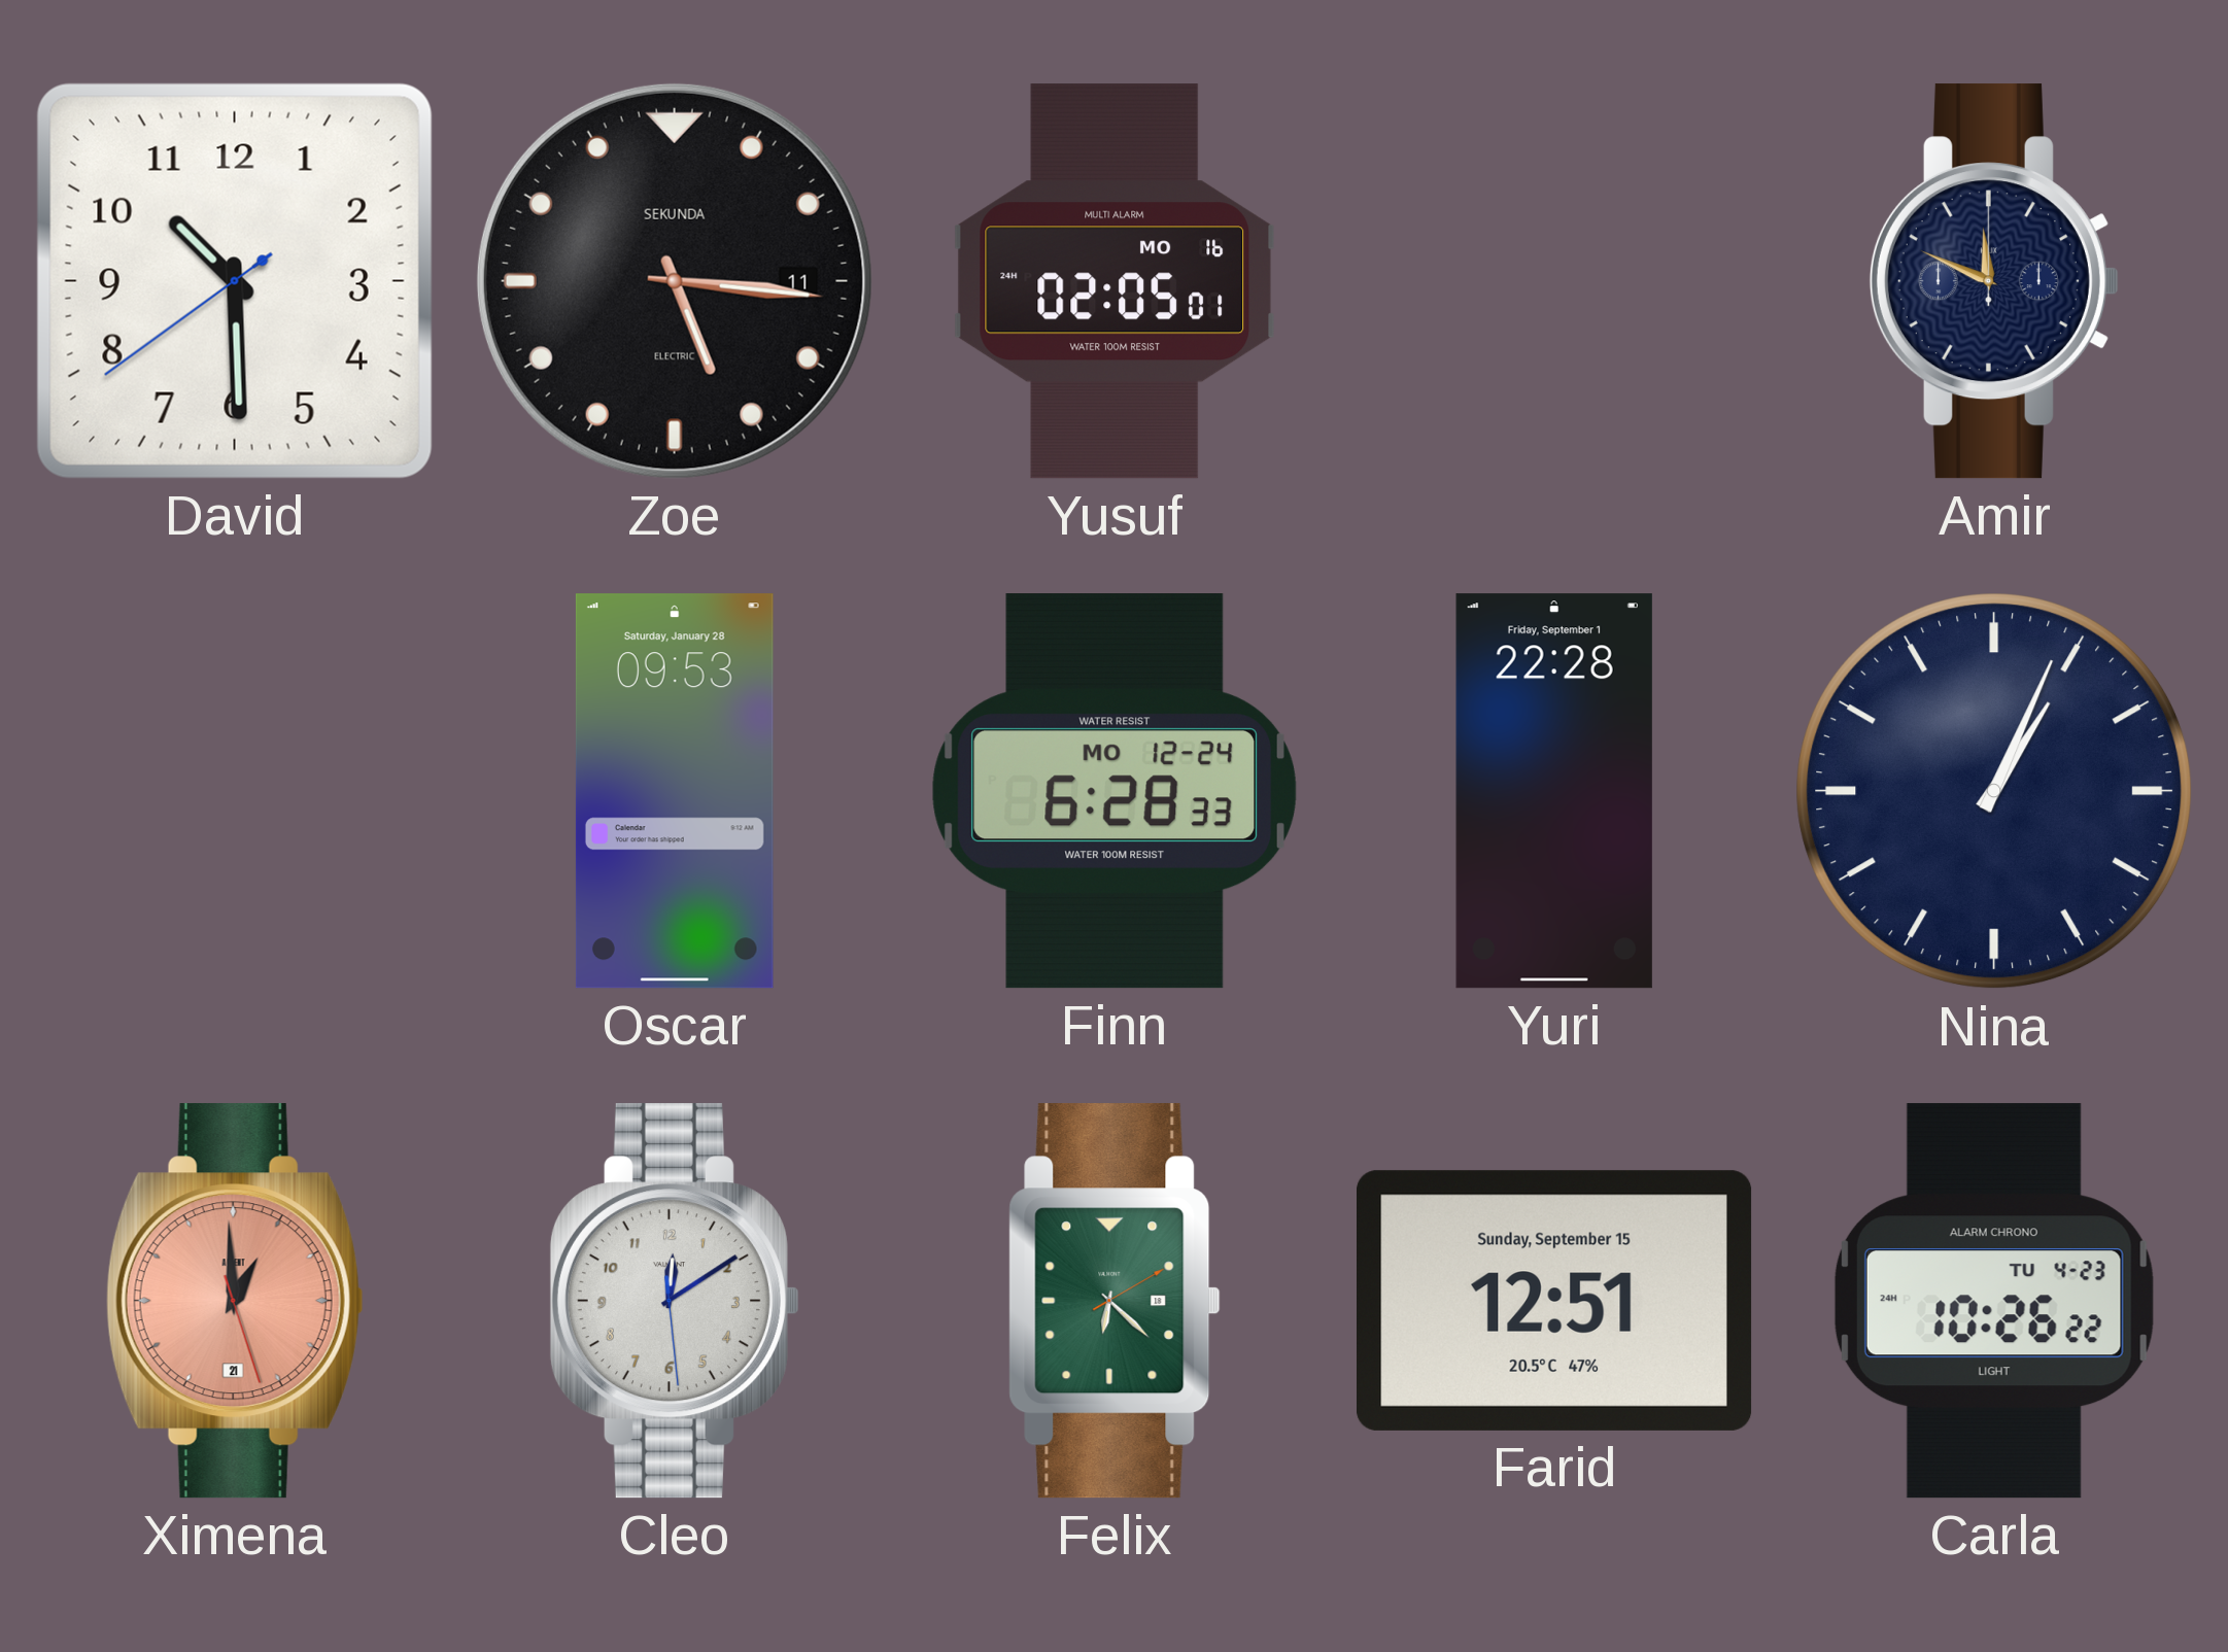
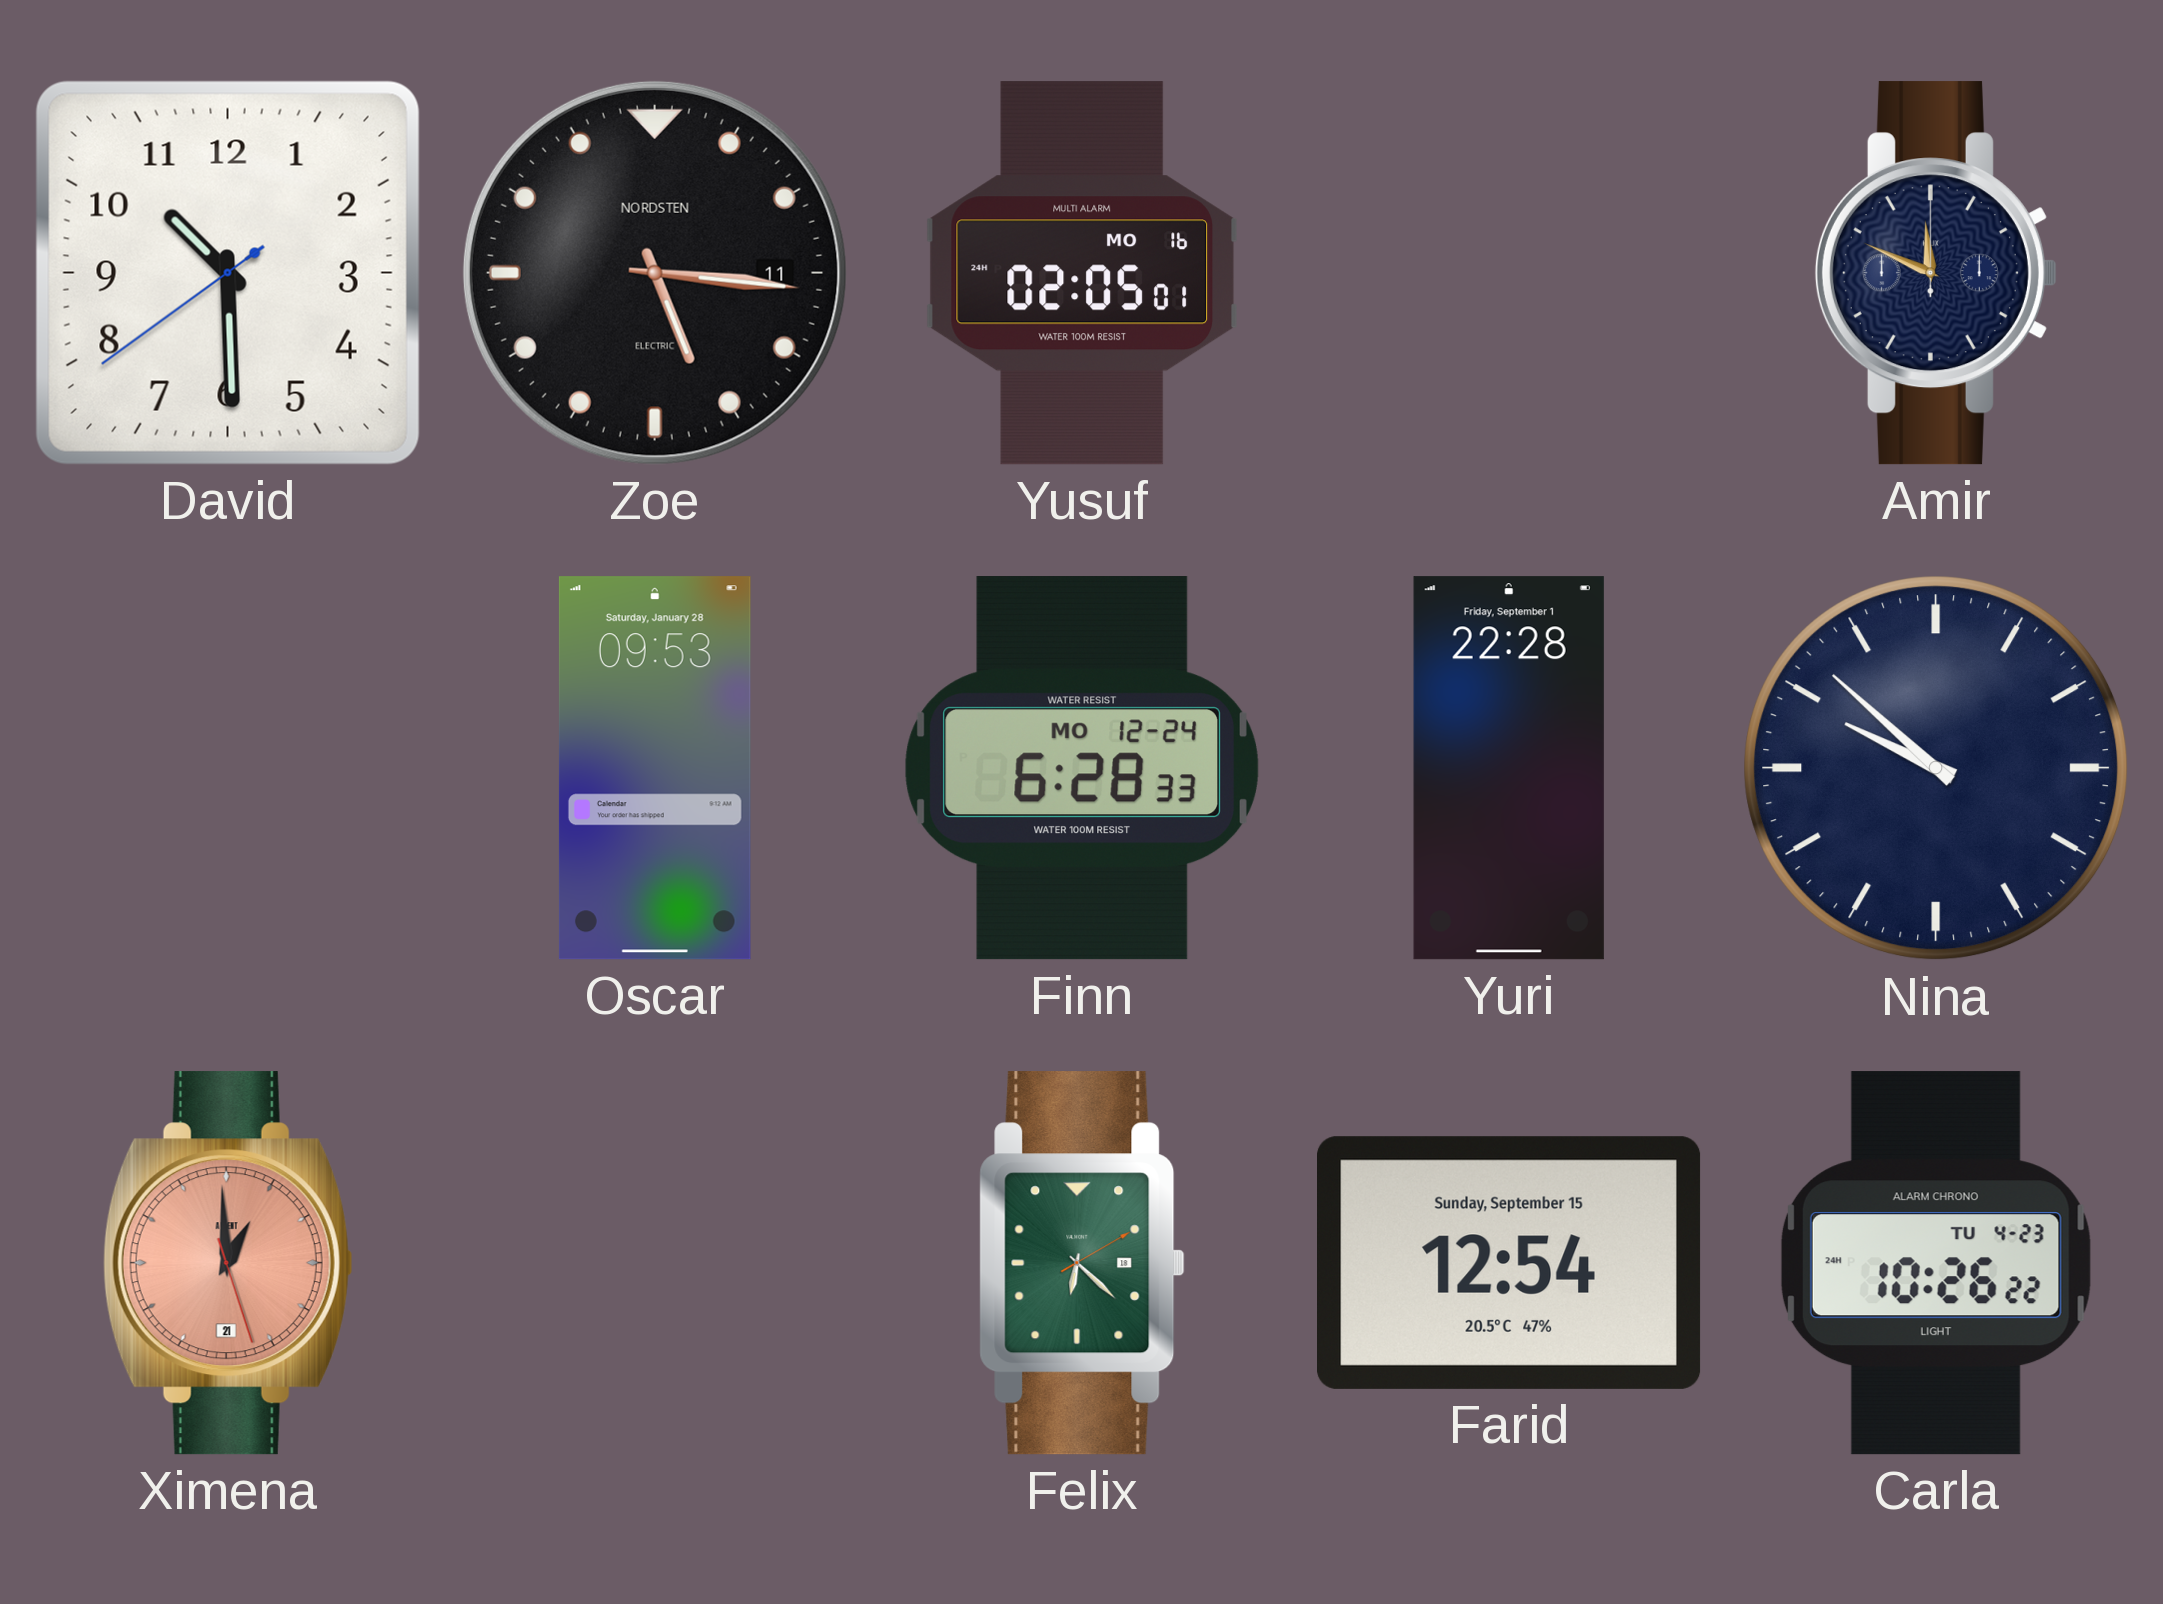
Zoe brand: SEKUNDA -> NORDSTEN
Nina: 1:04 -> 9:52
Cleo: 12:09 -> none
Farid: 12:51 -> 12:54
